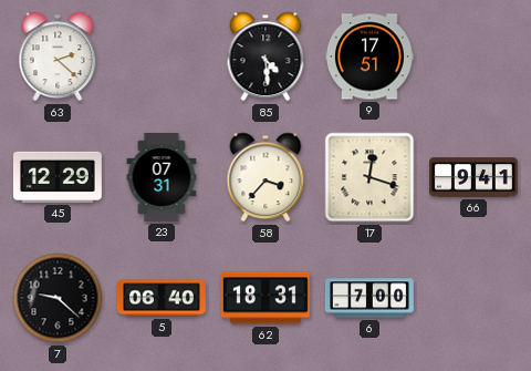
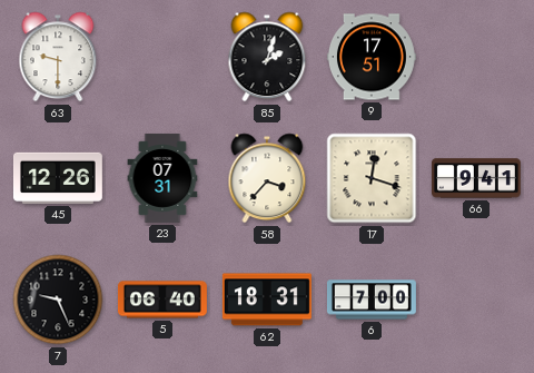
63: 2:22 -> 9:30
85: 4:29 -> 2:03
45: 12:29 -> 12:26
7: 9:22 -> 9:26
